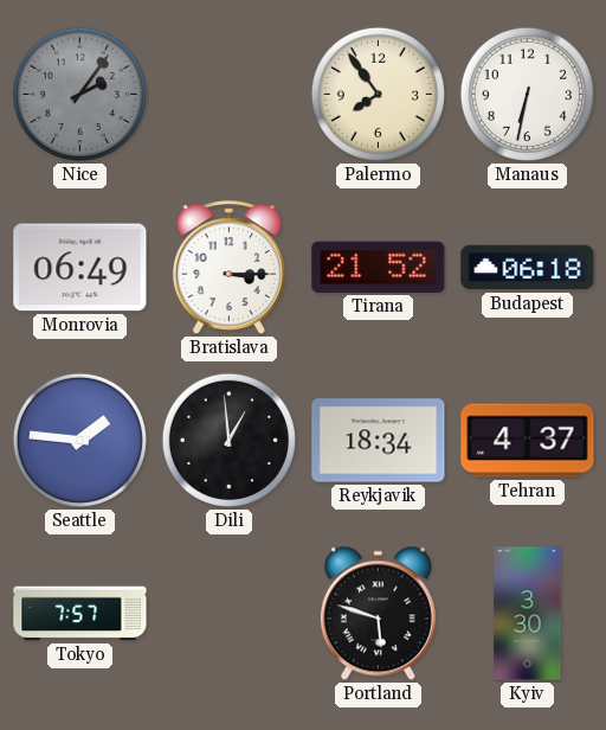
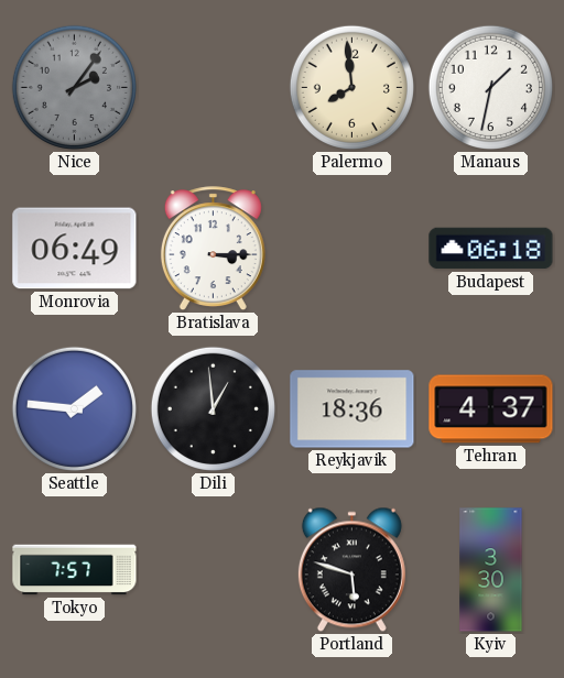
Palermo: 7:54 -> 7:59
Manaus: 6:32 -> 1:32
Tirana: 21:52 -> none
Reykjavik: 18:34 -> 18:36
